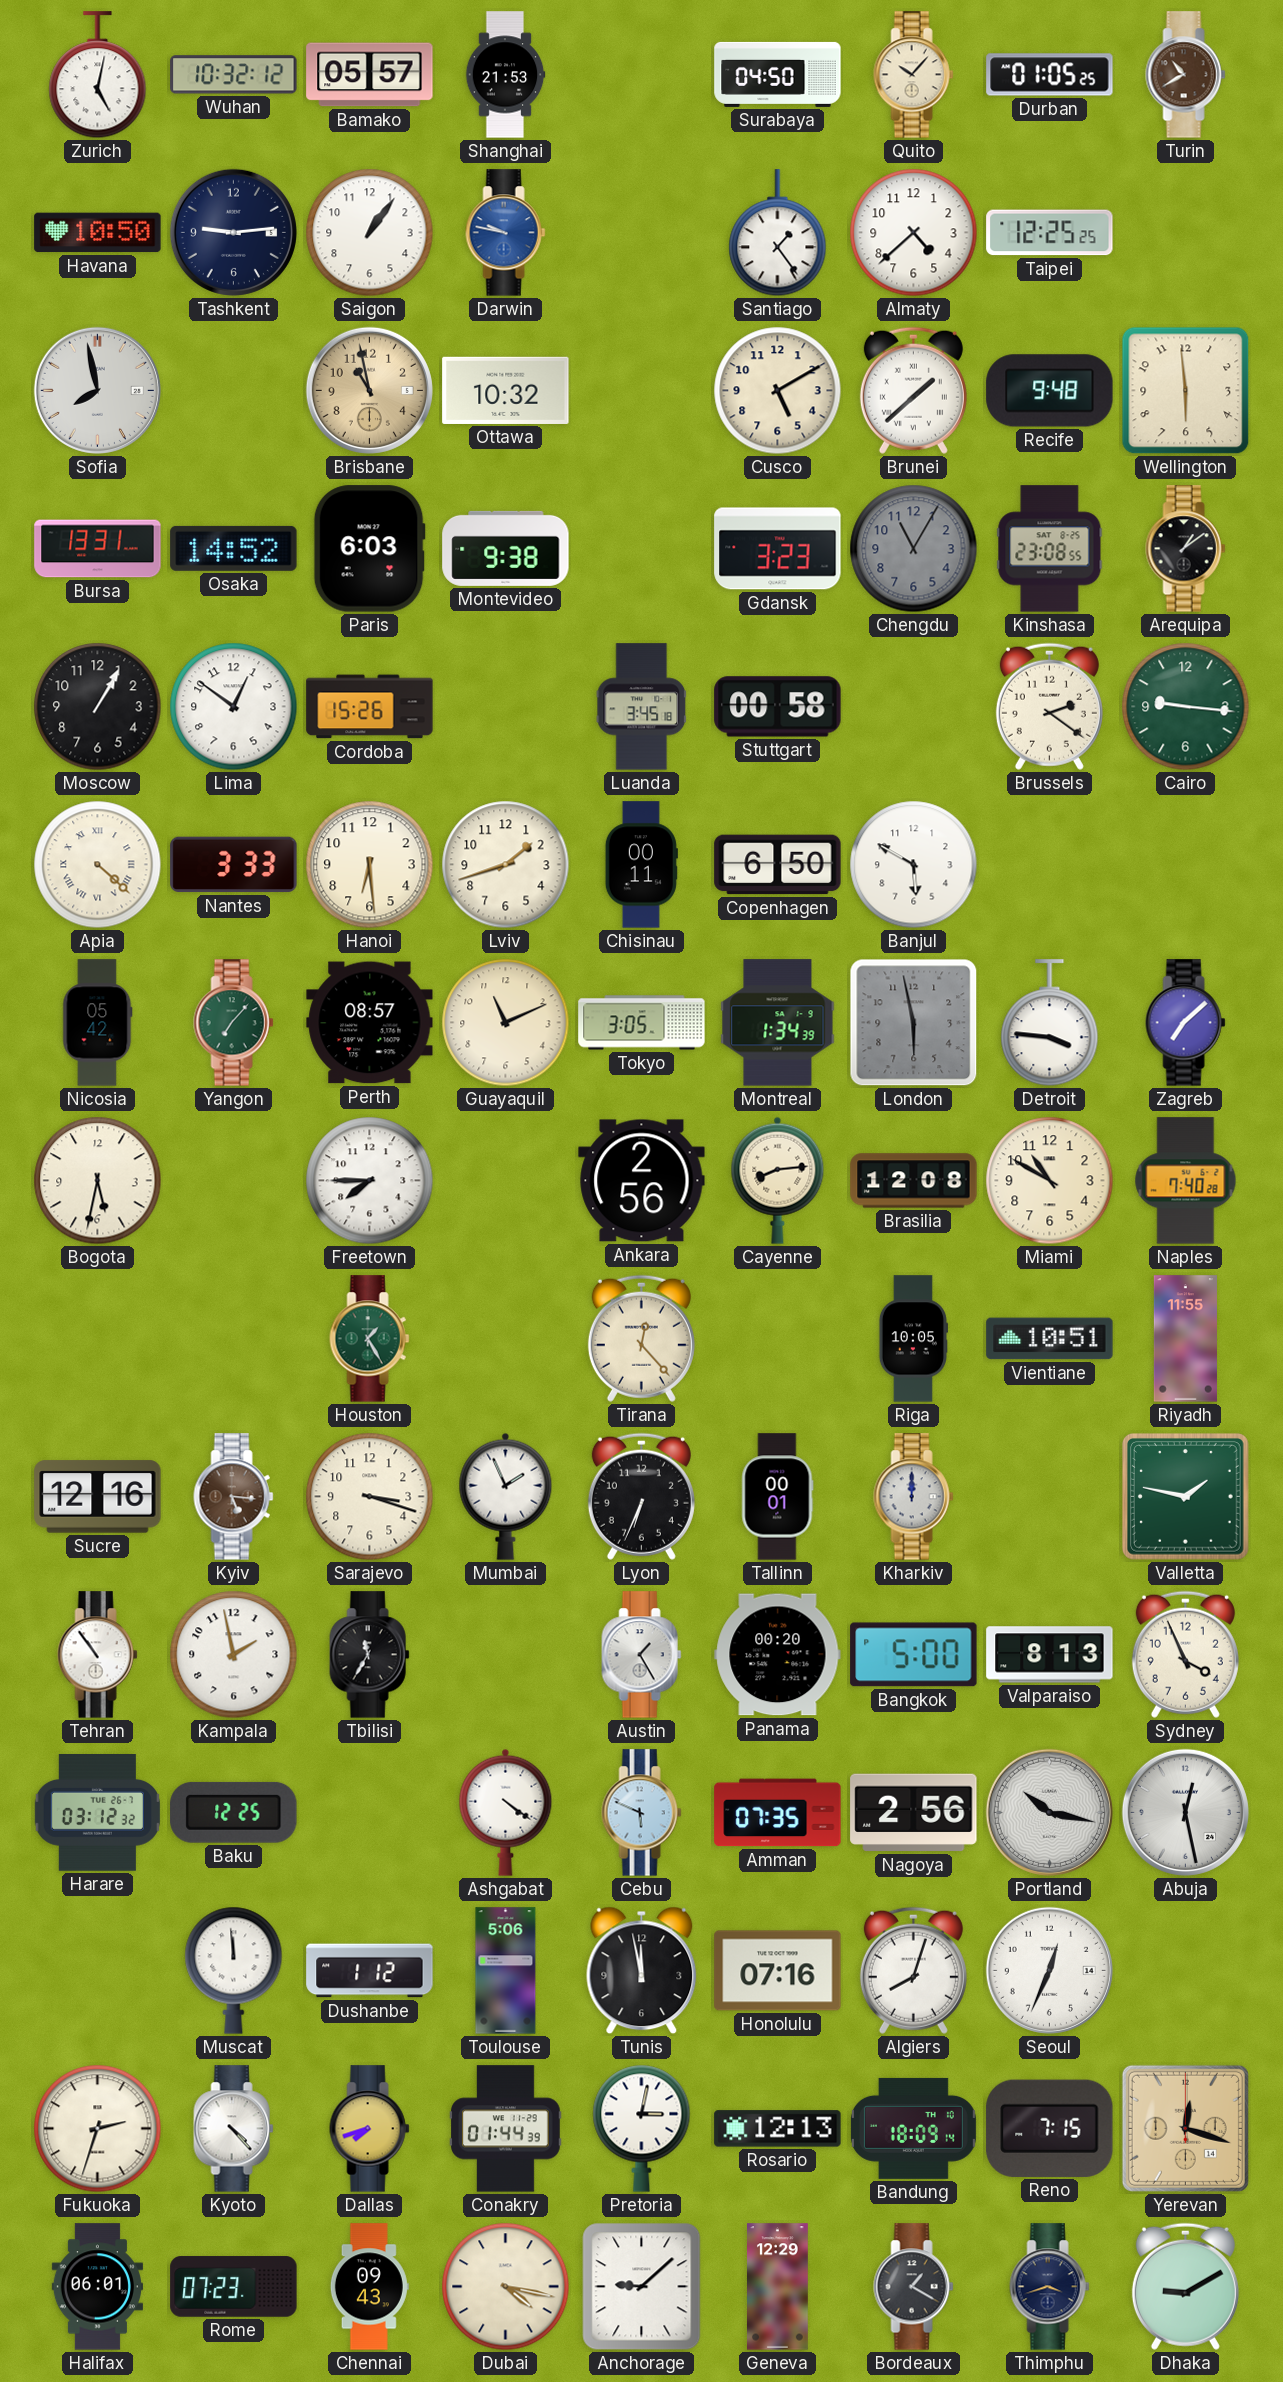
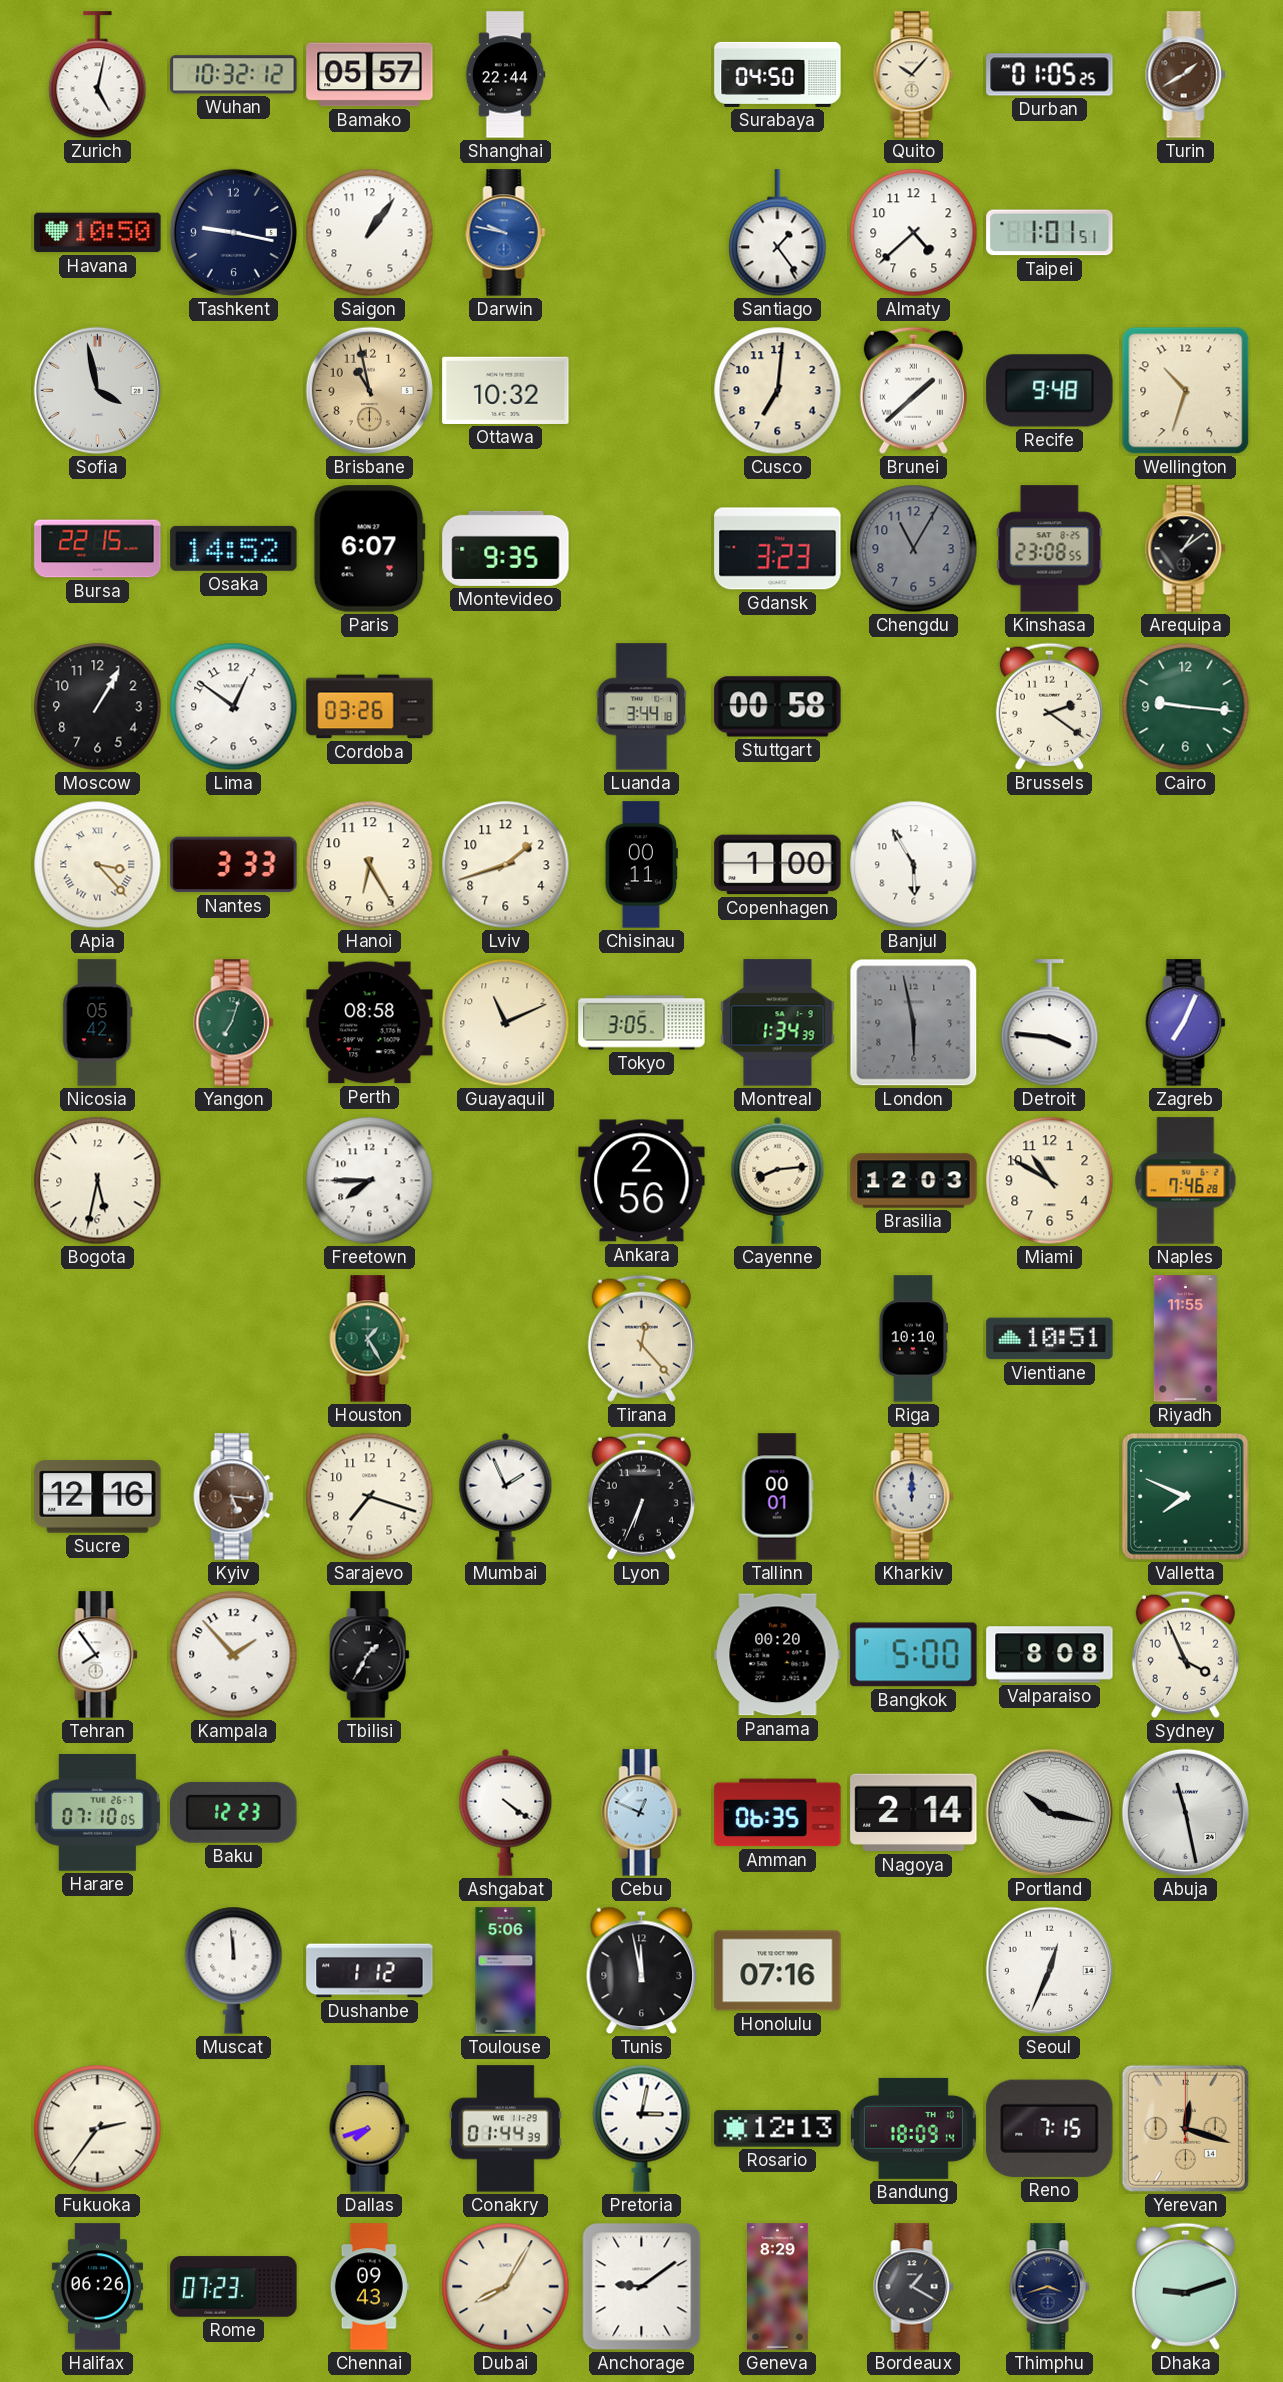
Shanghai: 21:53 -> 22:44
Turin: 10:40 -> 1:40
Tashkent: 9:14 -> 9:17
Taipei: 12:25 -> 1:01
Sofia: 7:58 -> 3:58
Cusco: 5:10 -> 7:01
Wellington: 5:59 -> 10:33
Bursa: 13:31 -> 22:15
Paris: 6:03 -> 6:07
Montevideo: 9:38 -> 9:35
Cordoba: 15:26 -> 03:26
Luanda: 3:45 -> 3:44
Apia: 4:22 -> 3:23
Hanoi: 6:29 -> 6:25
Copenhagen: 6:50 -> 1:00
Banjul: 5:50 -> 5:55
Yangon: 7:07 -> 7:03
Perth: 08:57 -> 08:58
Zagreb: 7:08 -> 7:04
Brasilia: 12:08 -> 12:03
Naples: 7:40 -> 7:46
Riga: 10:05 -> 10:10
Sarajevo: 3:18 -> 7:18
Valletta: 1:47 -> 7:49
Tehran: 10:54 -> 7:54
Kampala: 1:58 -> 1:53
Tbilisi: 11:35 -> 1:35
Austin: 1:25 -> none
Valparaiso: 8:13 -> 8:08
Harare: 03:12 -> 07:10
Baku: 12:25 -> 12:23
Cebu: 5:49 -> 12:49
Amman: 07:35 -> 06:35
Nagoya: 2:56 -> 2:14
Abuja: 12:28 -> 11:28
Algiers: 8:03 -> none
Fukuoka: 2:33 -> 2:36
Kyoto: 4:23 -> none
Halifax: 06:01 -> 06:26
Dubai: 4:17 -> 8:05
Anchorage: 9:08 -> 9:09
Geneva: 12:29 -> 8:29
Dhaka: 9:10 -> 9:12
